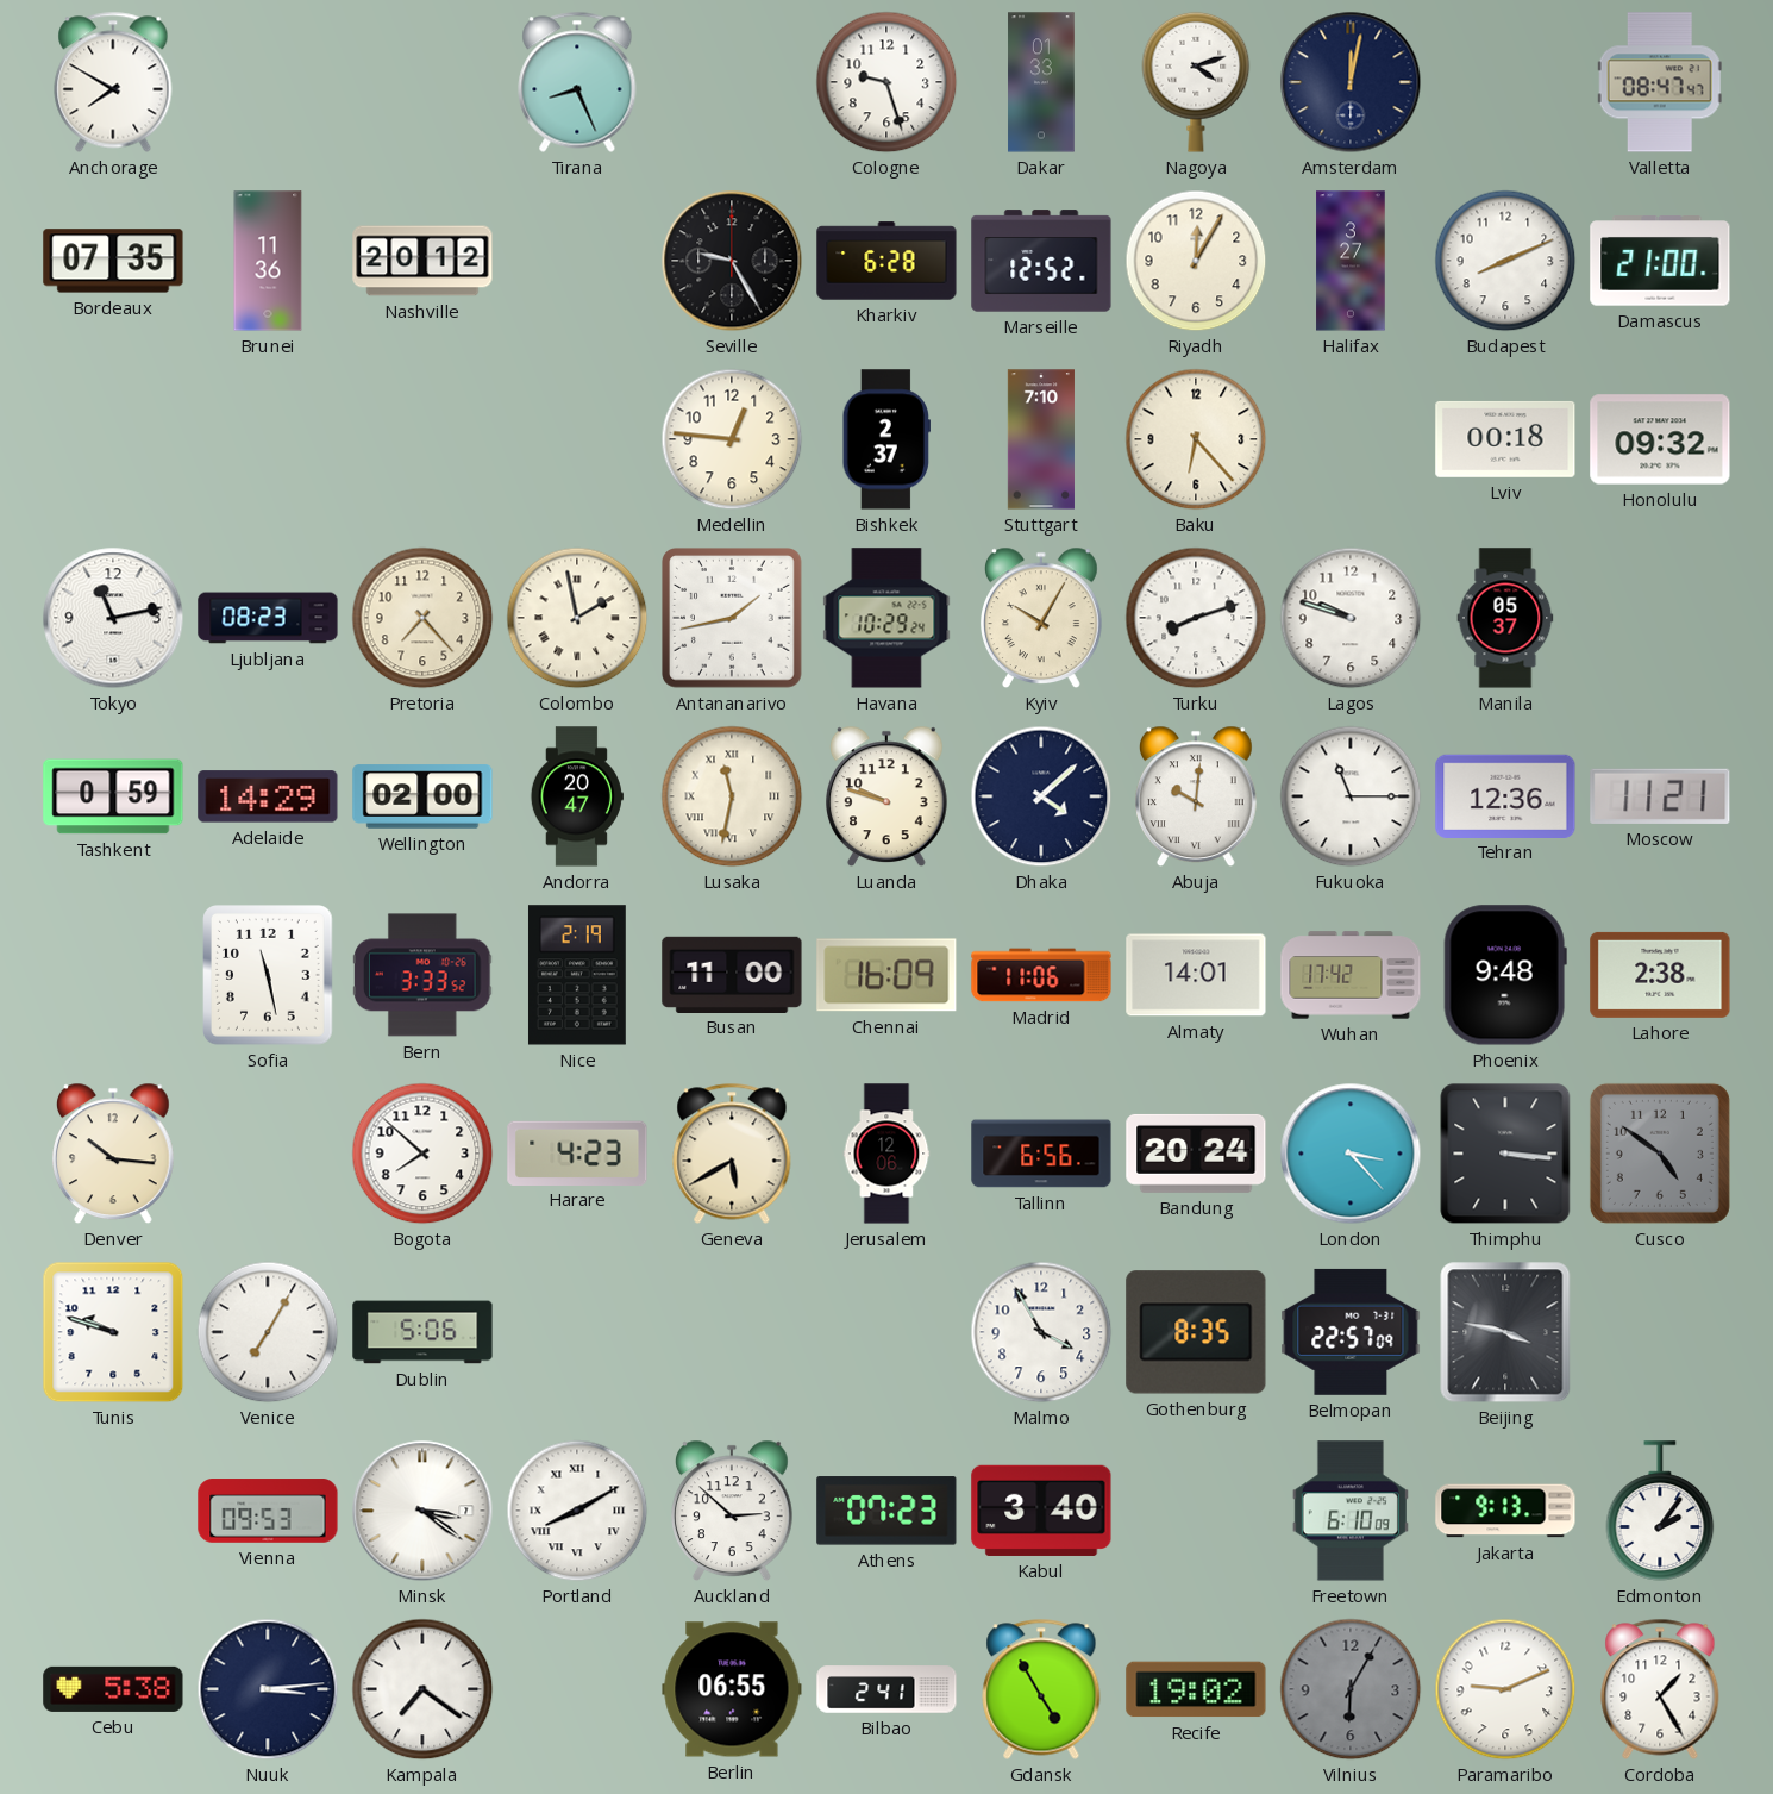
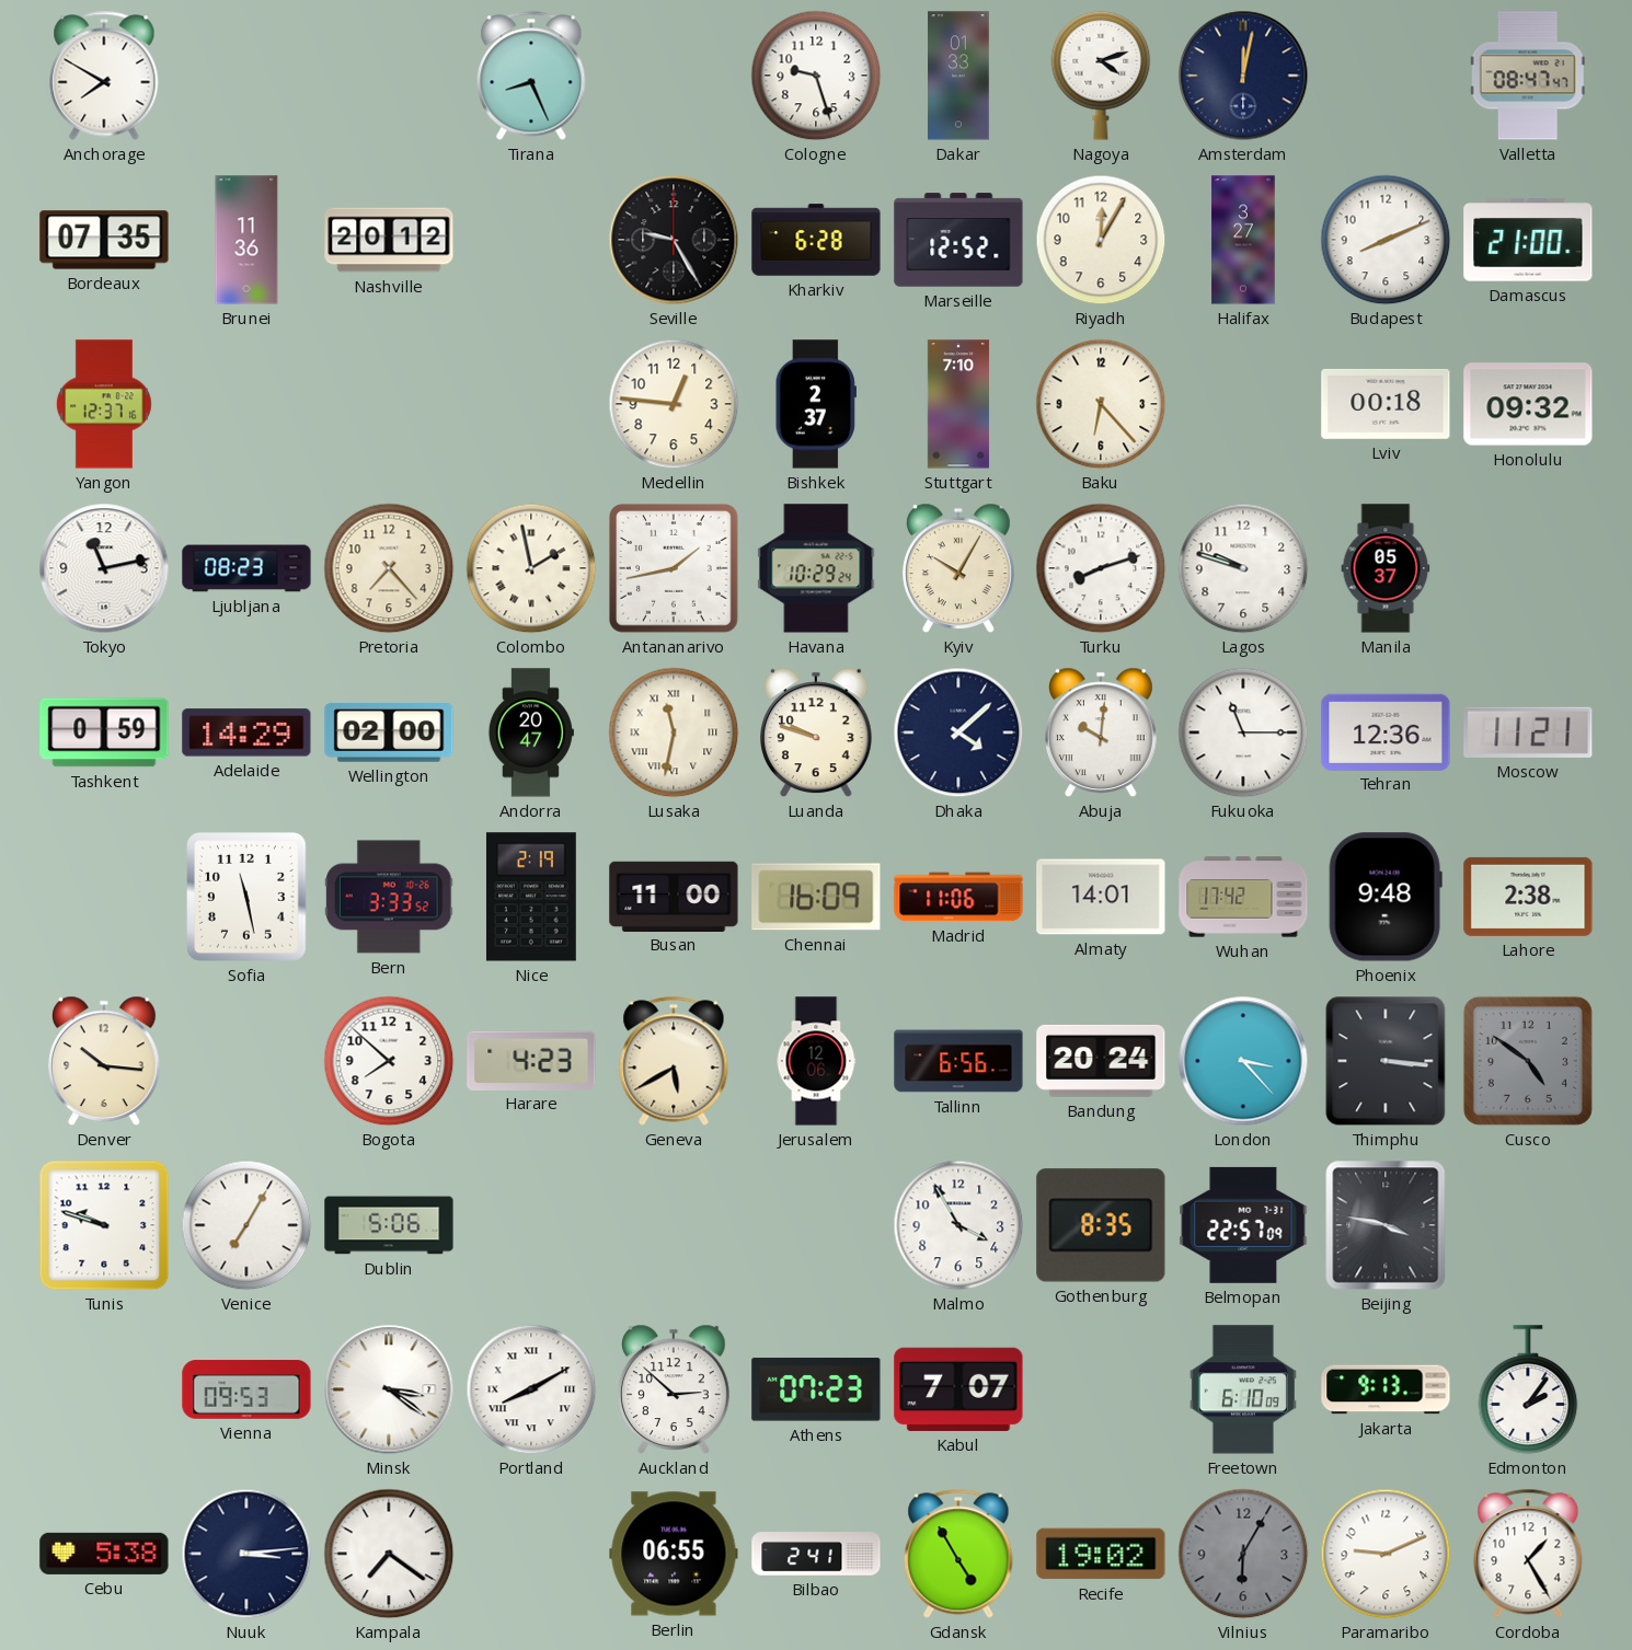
Yangon: none -> 12:37
Kabul: 3:40 -> 7:07
